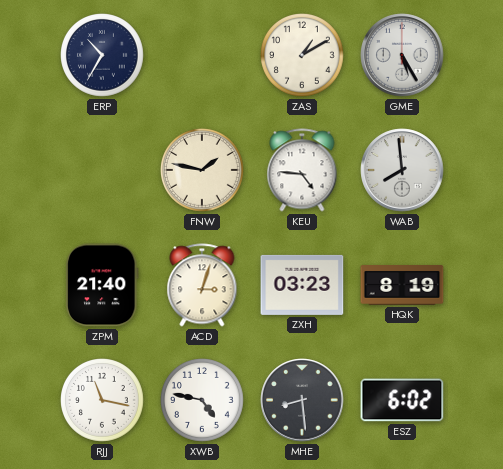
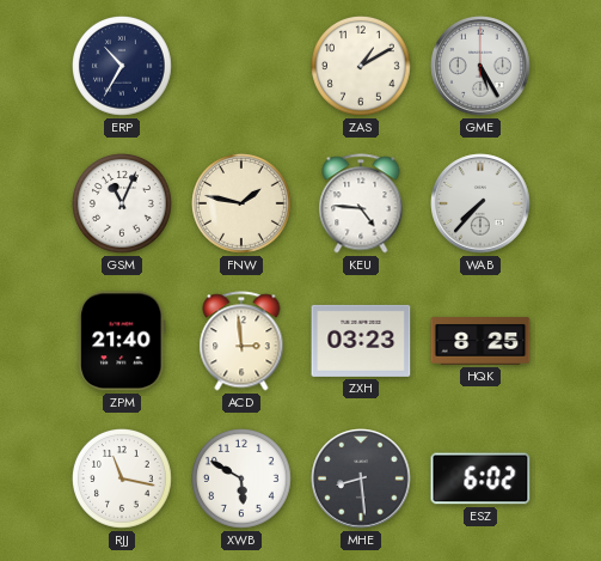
GSM: none -> 11:04
WAB: 7:59 -> 7:37
ACD: 3:03 -> 2:59
HQK: 8:19 -> 8:25
XWB: 4:47 -> 5:50
